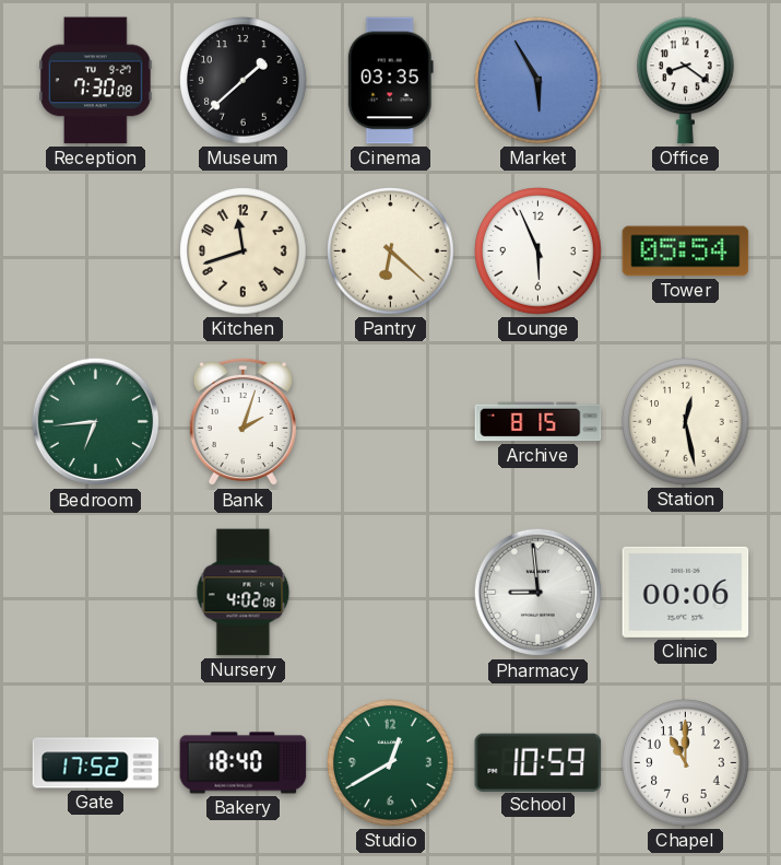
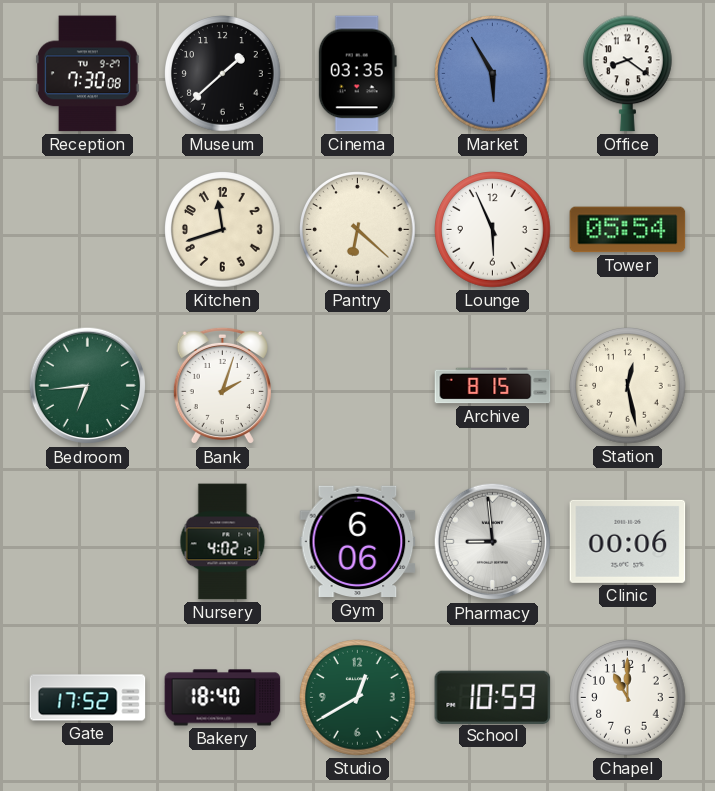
Nursery: 4:02:08 -> 4:02:12
Gym: none -> 6:06
